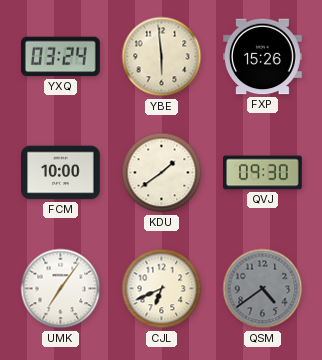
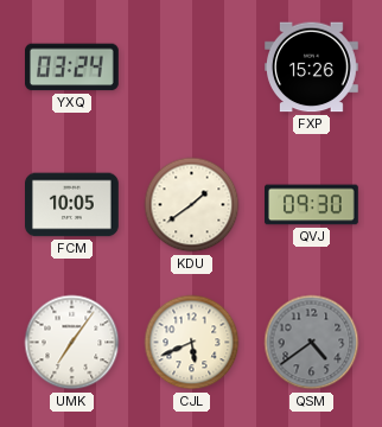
YBE: 5:59 -> none
FCM: 10:00 -> 10:05
CJL: 6:41 -> 5:41
